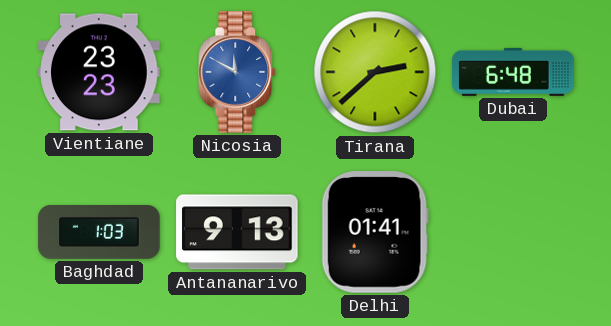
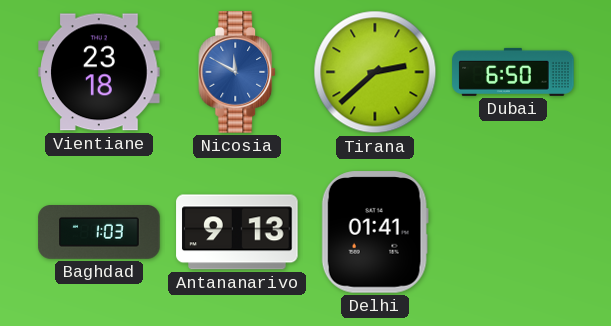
Vientiane: 23:23 -> 23:18
Dubai: 6:48 -> 6:50
